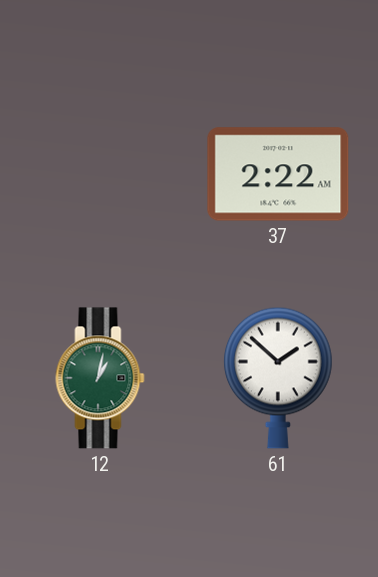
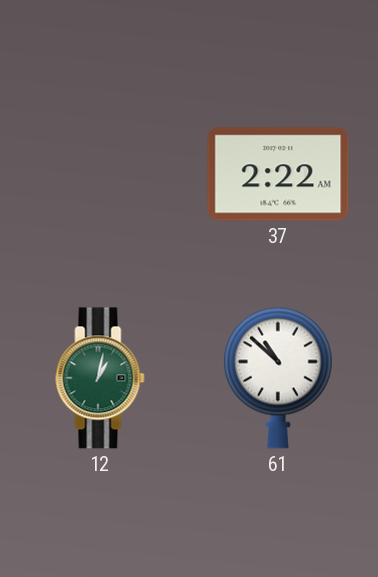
61: 1:52 -> 10:52
